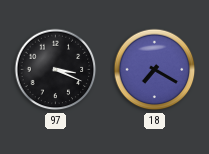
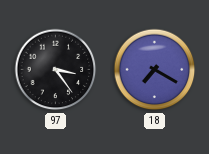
97: 3:19 -> 3:24
